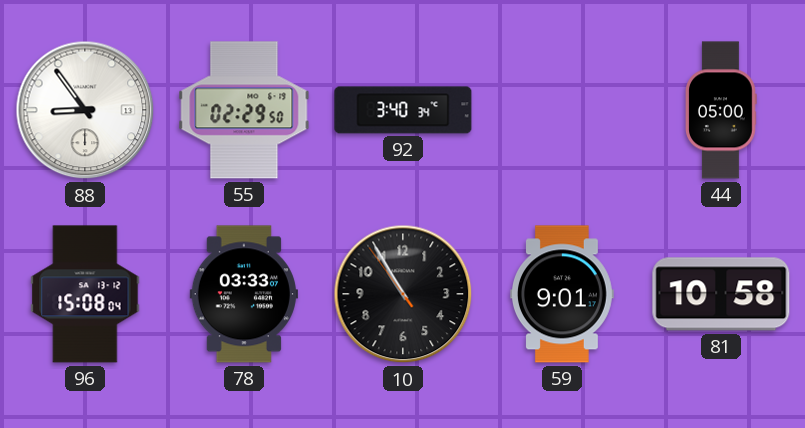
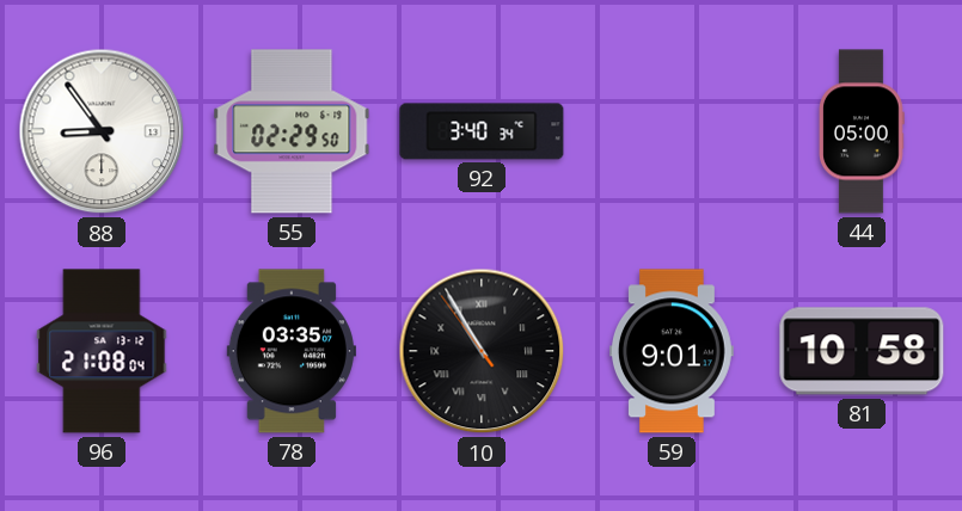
96: 15:08 -> 21:08
78: 03:33 -> 03:35
10 numerals: Arabic -> Roman
